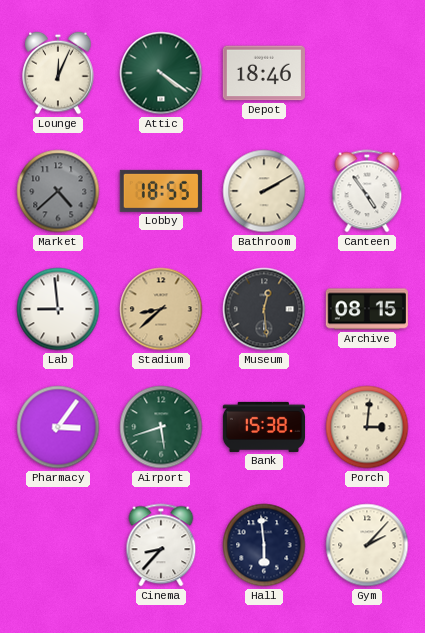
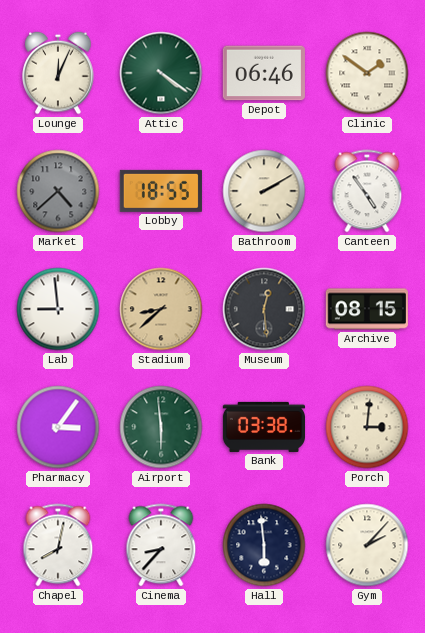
Depot: 18:46 -> 06:46
Clinic: none -> 1:51
Airport: 5:42 -> 5:59
Bank: 15:38 -> 03:38
Chapel: none -> 8:02
